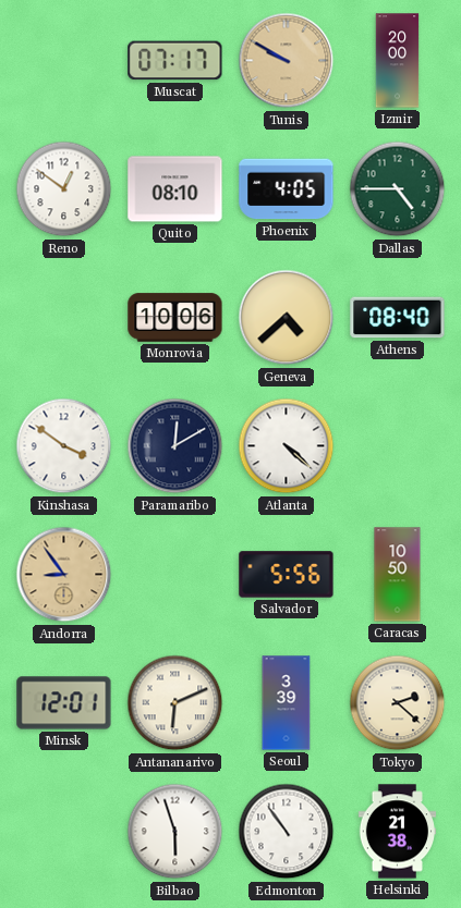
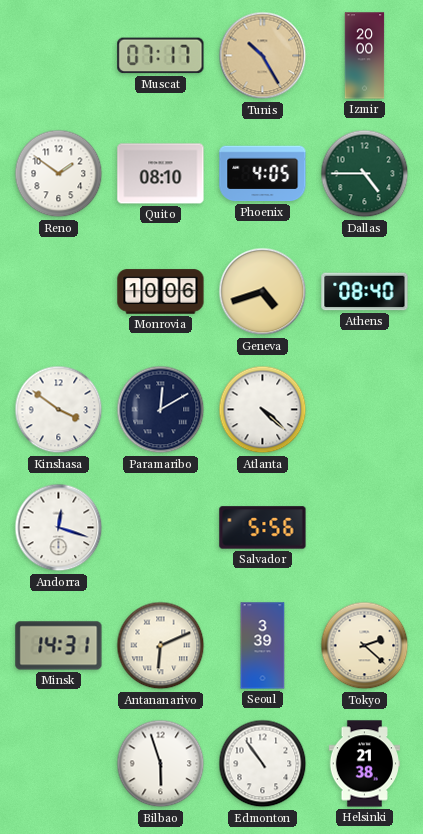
Tunis: 9:50 -> 10:25
Reno: 12:51 -> 1:51
Geneva: 4:38 -> 4:42
Andorra: 8:54 -> 12:18
Andorra dial: champagne -> white
Caracas: 10:50 -> none
Minsk: 12:01 -> 14:31
